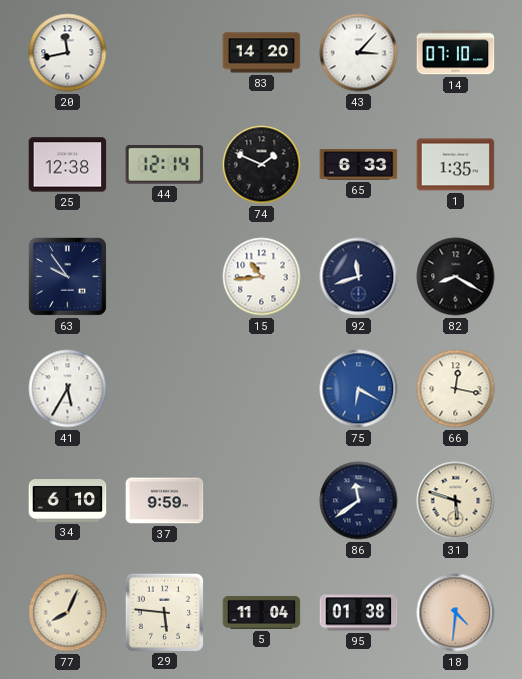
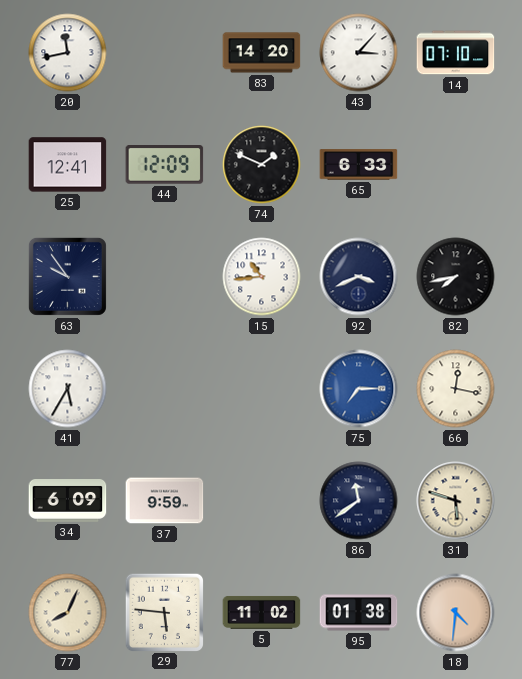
25: 12:38 -> 12:41
44: 12:14 -> 12:09
1: 1:35 -> none
92: 11:42 -> 3:41
82: 8:20 -> 7:43
75: 6:20 -> 7:15
34: 6:10 -> 6:09
5: 11:04 -> 11:02
